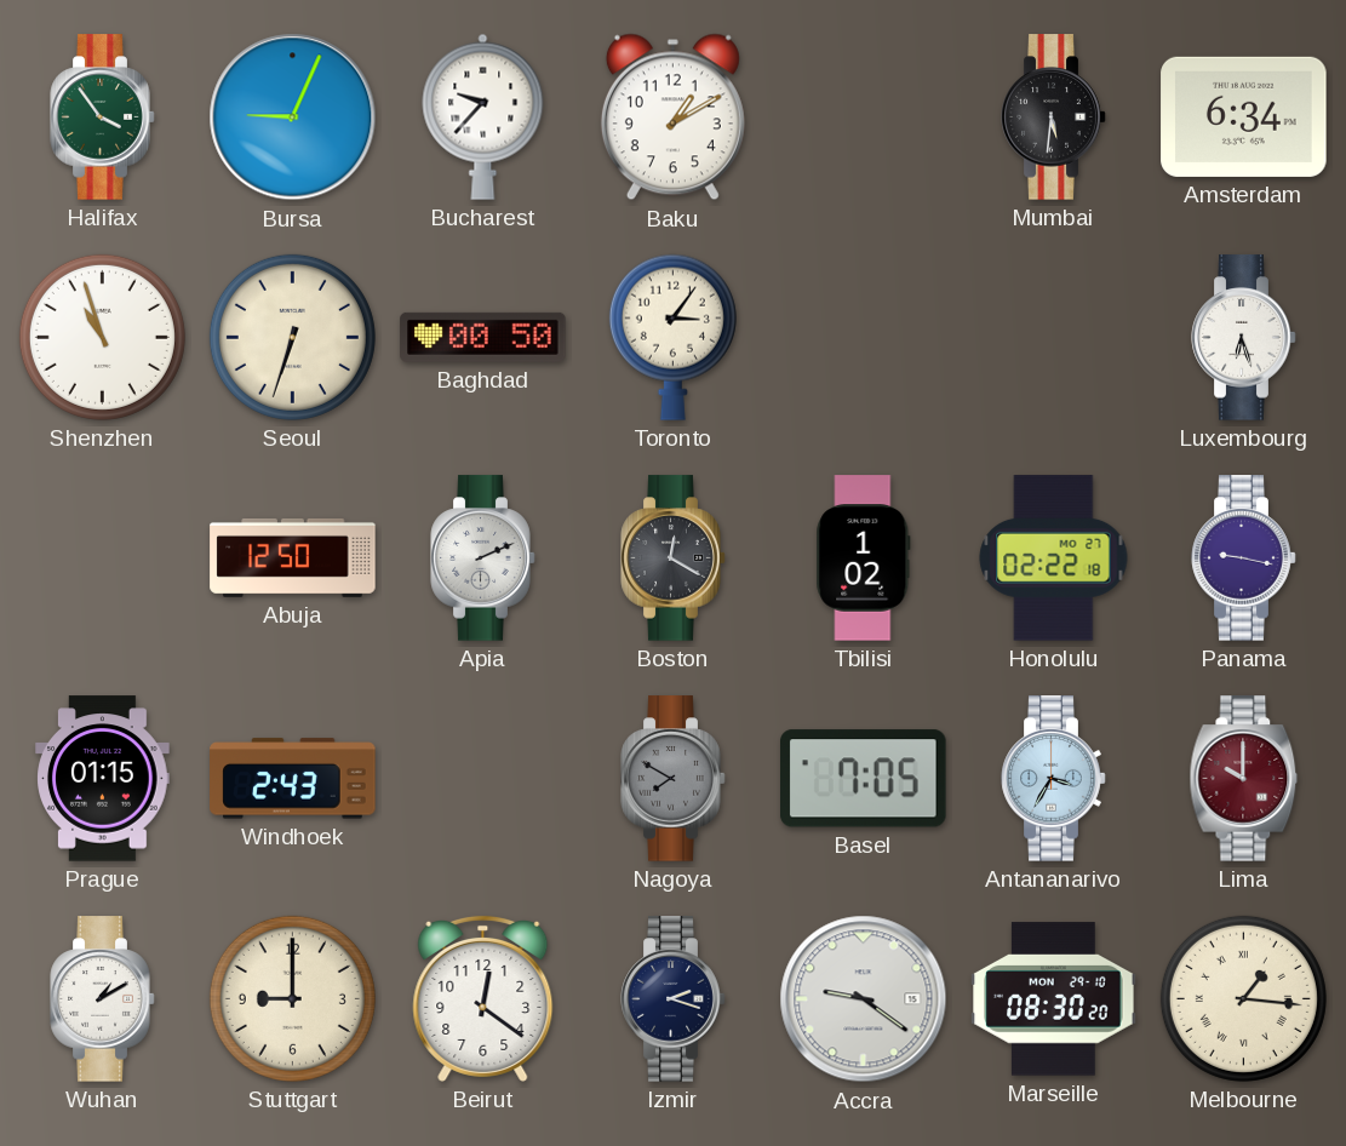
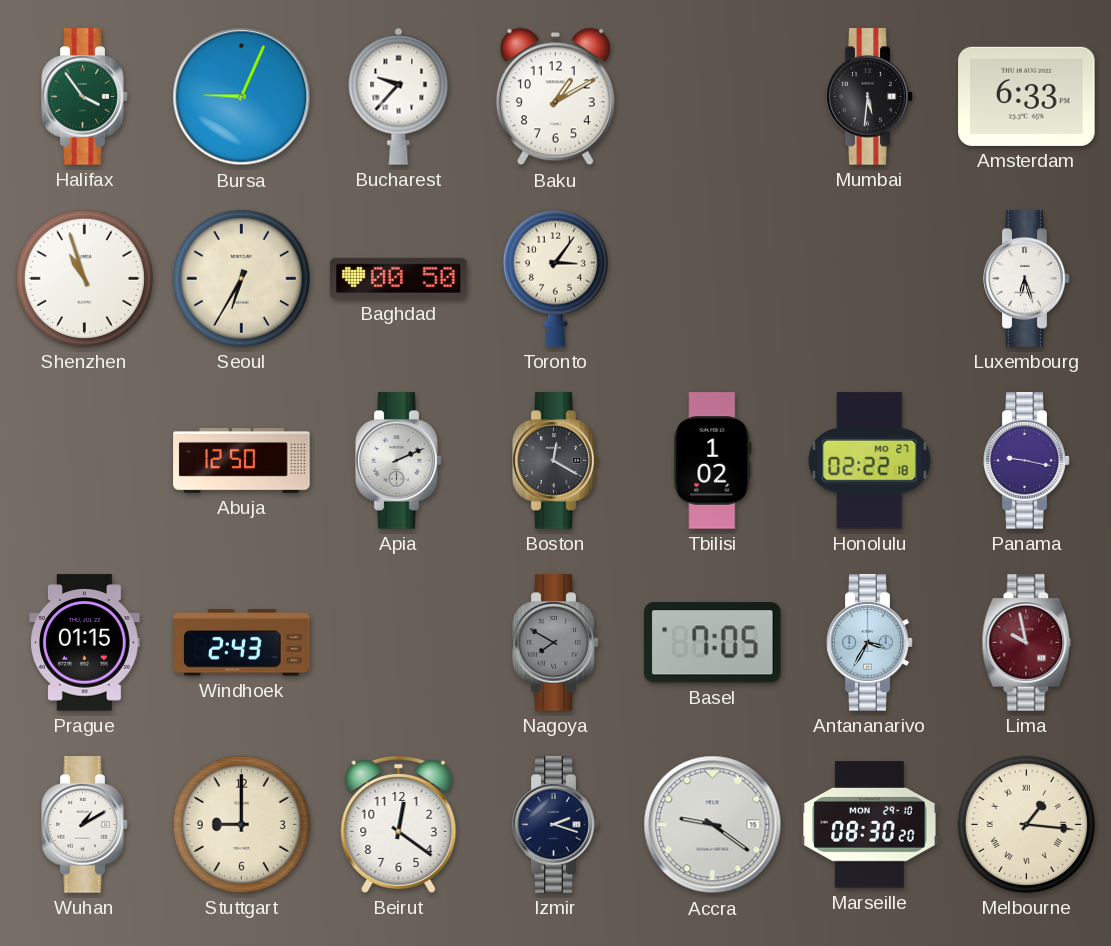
Amsterdam: 6:34 -> 6:33
Seoul: 6:33 -> 6:35
Lima: 10:00 -> 9:58
